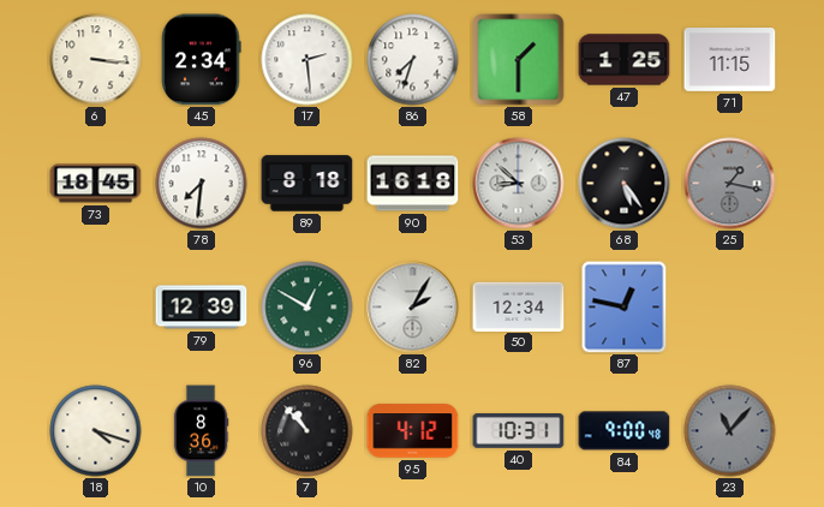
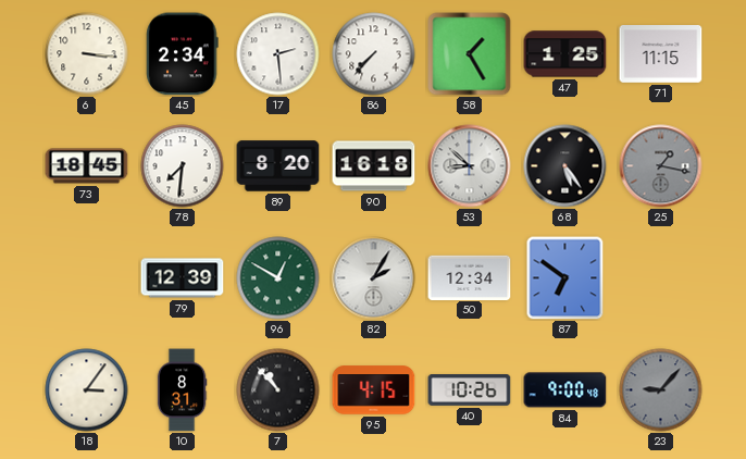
86: 7:33 -> 7:37
58: 1:30 -> 1:25
89: 8:18 -> 8:20
87: 12:47 -> 6:51
18: 4:18 -> 3:06
10: 8:36 -> 8:31
95: 4:12 -> 4:15
40: 10:31 -> 10:26
23: 11:07 -> 9:07
